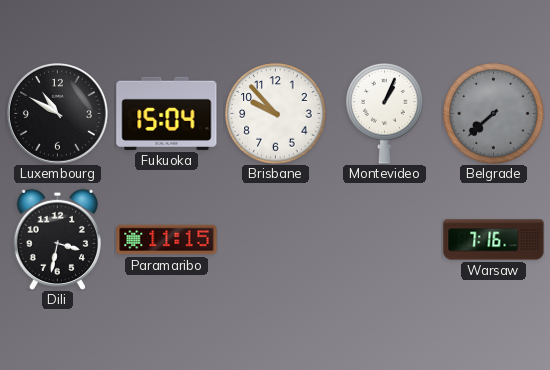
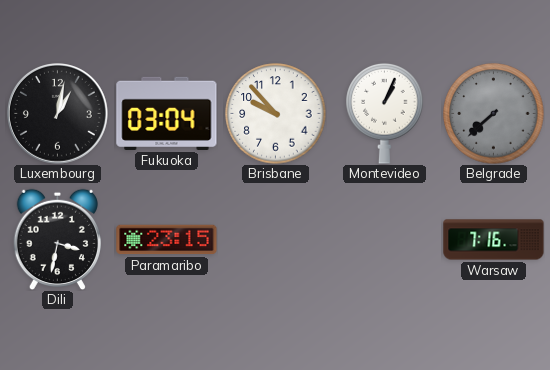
Luxembourg: 10:50 -> 1:02
Fukuoka: 15:04 -> 03:04
Paramaribo: 11:15 -> 23:15
